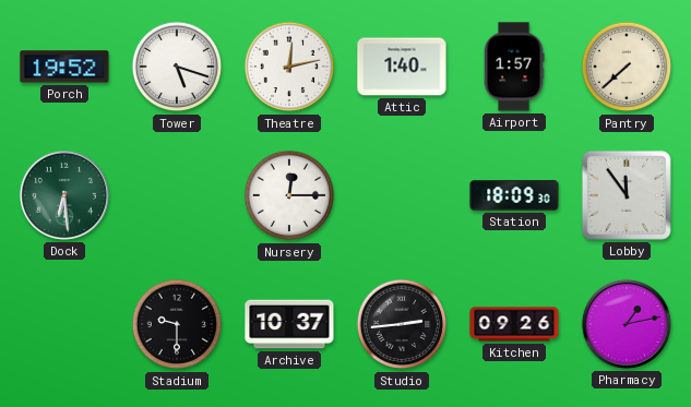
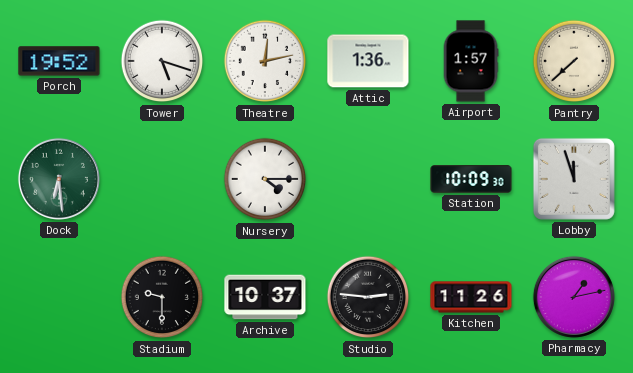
Attic: 1:40 -> 1:36
Nursery: 12:15 -> 4:15
Station: 18:09 -> 10:09
Lobby: 11:54 -> 11:57
Studio: 2:44 -> 2:46
Kitchen: 09:26 -> 11:26
